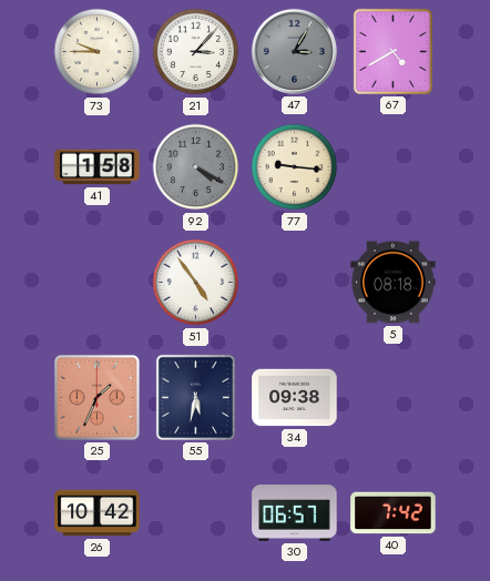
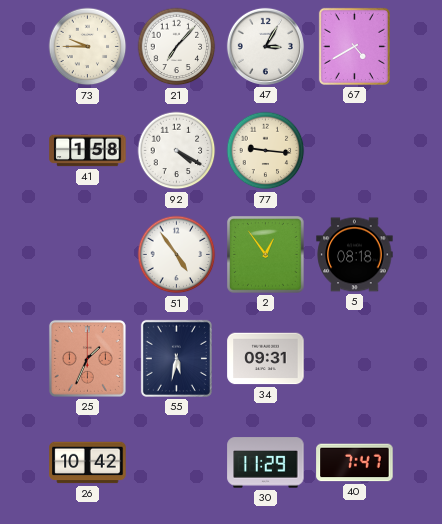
21: 3:07 -> 7:07
47 dial: grey -> white
92 dial: grey -> white
2: none -> 12:54
34: 09:38 -> 09:31
30: 06:57 -> 11:29
40: 7:42 -> 7:47
